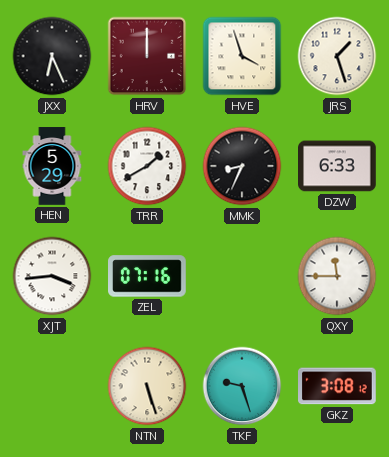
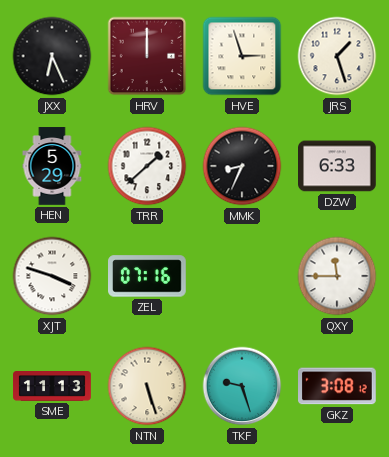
HVE: 3:57 -> 2:57
TRR: 1:40 -> 1:38
XJT: 3:44 -> 3:48
SME: none -> 11:13
